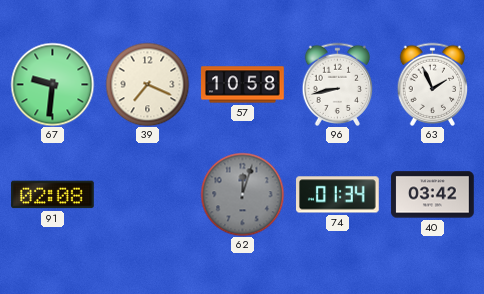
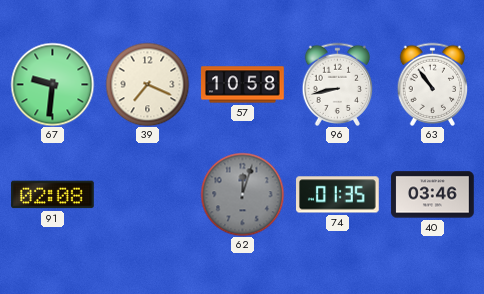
63: 1:56 -> 10:54
74: 01:34 -> 01:35
40: 03:42 -> 03:46
